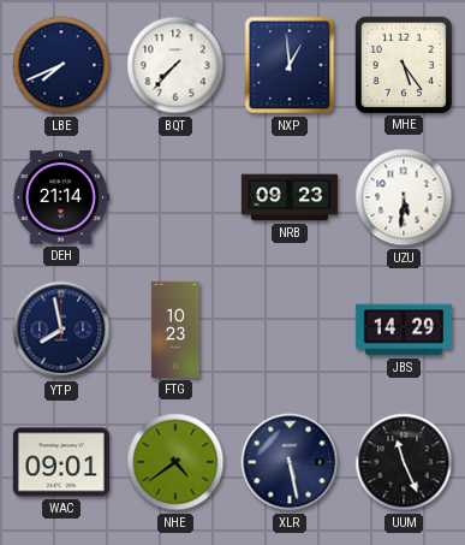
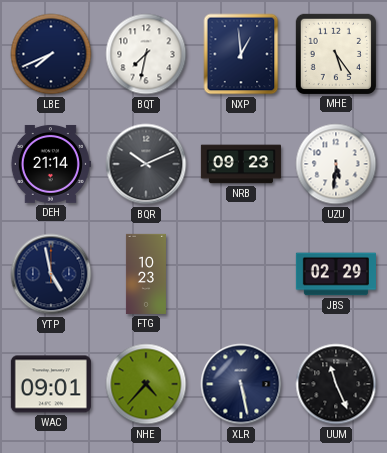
BQT: 7:37 -> 7:32
BQR: none -> 10:11
YTP: 7:58 -> 4:58
JBS: 14:29 -> 02:29
NHE: 4:39 -> 4:37
